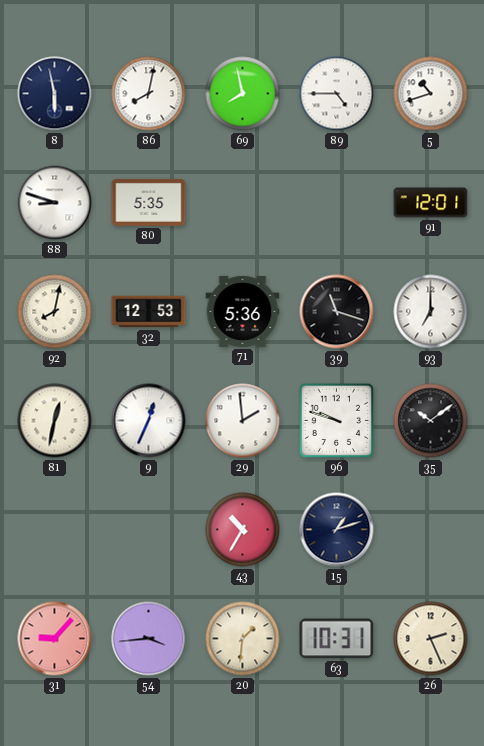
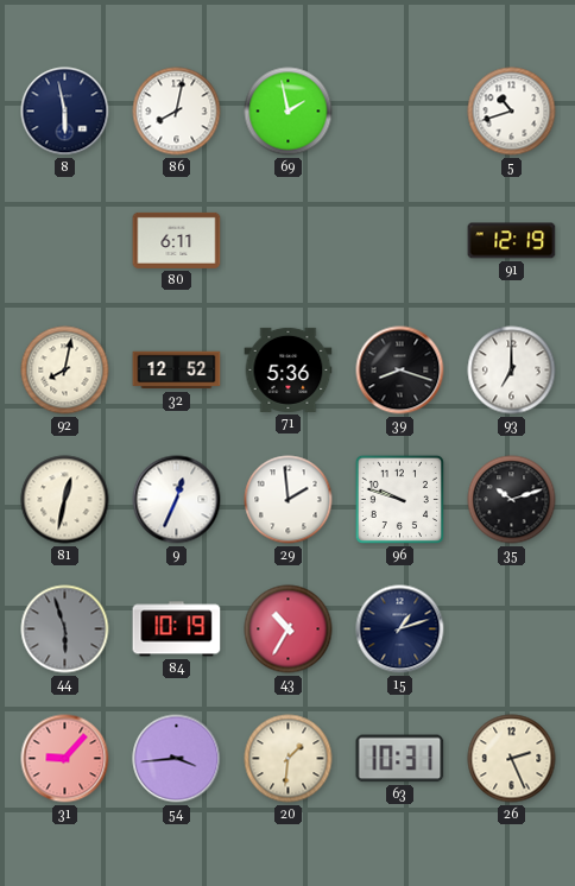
69: 7:58 -> 1:58
89: 4:45 -> none
88: 8:48 -> none
80: 5:35 -> 6:11
91: 12:01 -> 12:19
32: 12:53 -> 12:52
39: 11:18 -> 8:18
35: 10:09 -> 10:12
44: none -> 5:57
84: none -> 10:19
